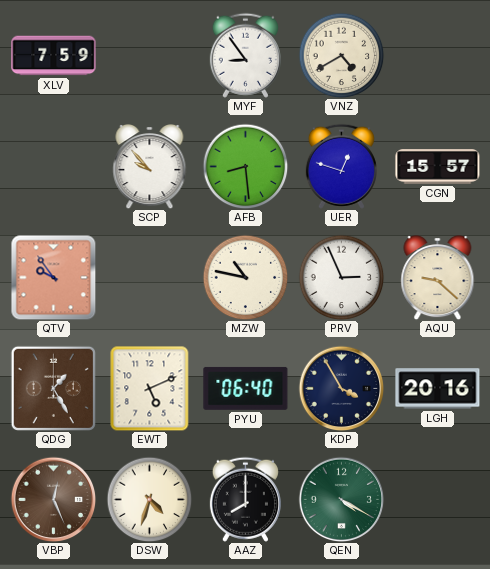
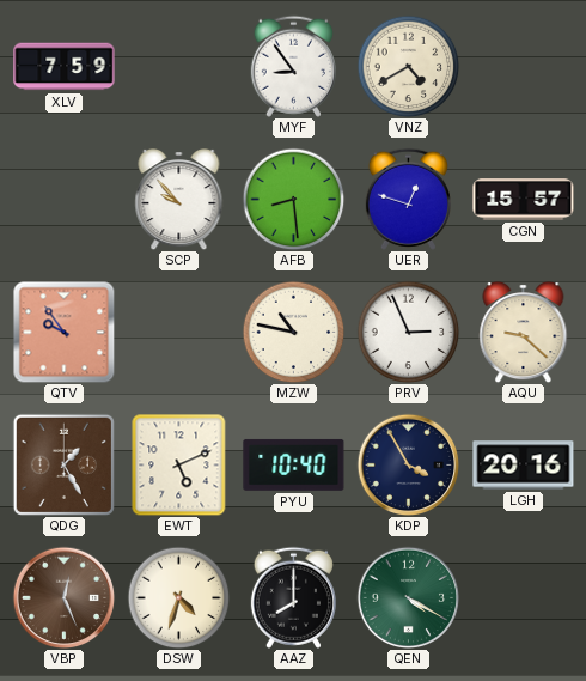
PYU: 06:40 -> 10:40
